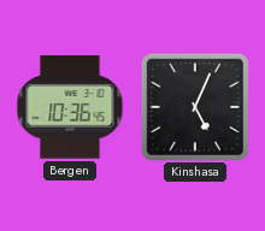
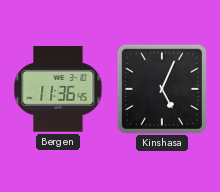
Bergen: 10:36 -> 11:36
